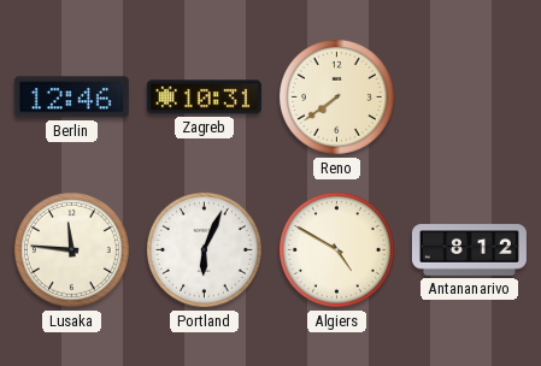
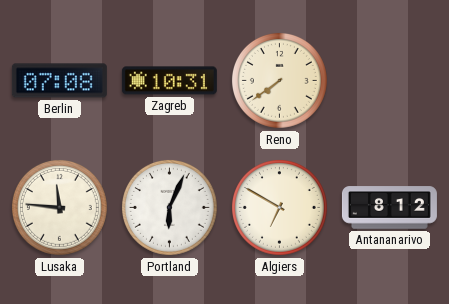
Berlin: 12:46 -> 07:08
Algiers: 4:50 -> 6:50
